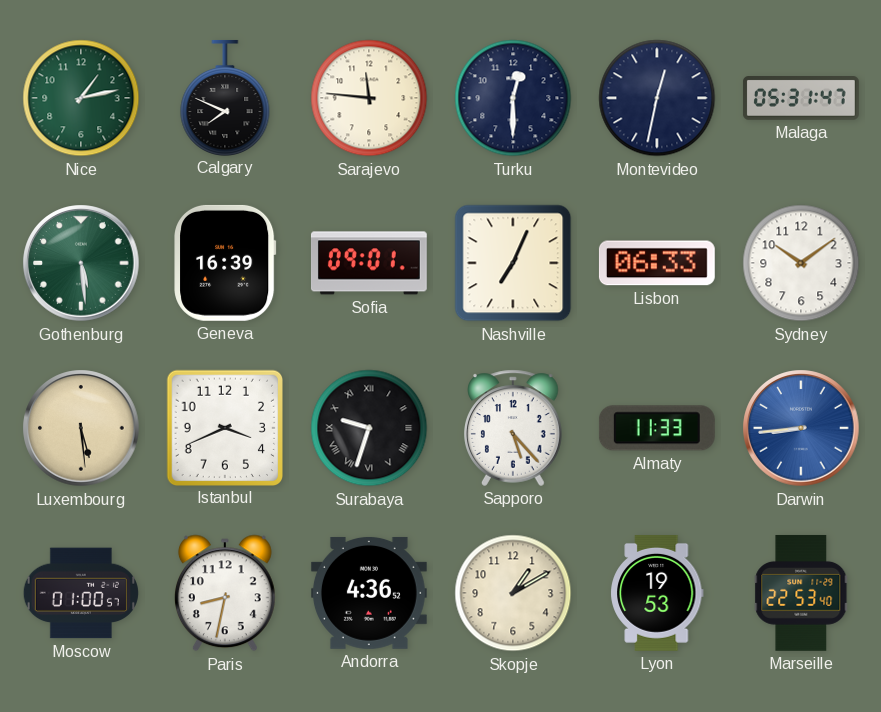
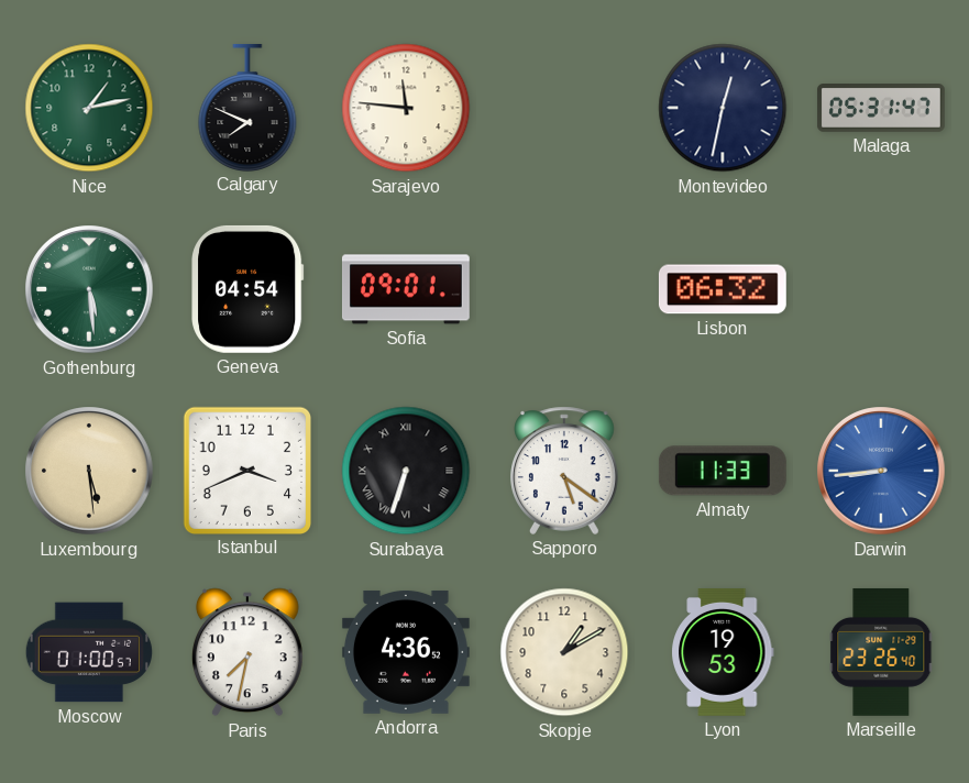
Turku: 12:30 -> none
Geneva: 16:39 -> 04:54
Nashville: 7:04 -> none
Lisbon: 06:33 -> 06:32
Sydney: 10:09 -> none
Surabaya: 9:33 -> 6:33
Sapporo: 5:23 -> 5:21
Paris: 8:32 -> 7:32
Marseille: 22:53 -> 23:26
